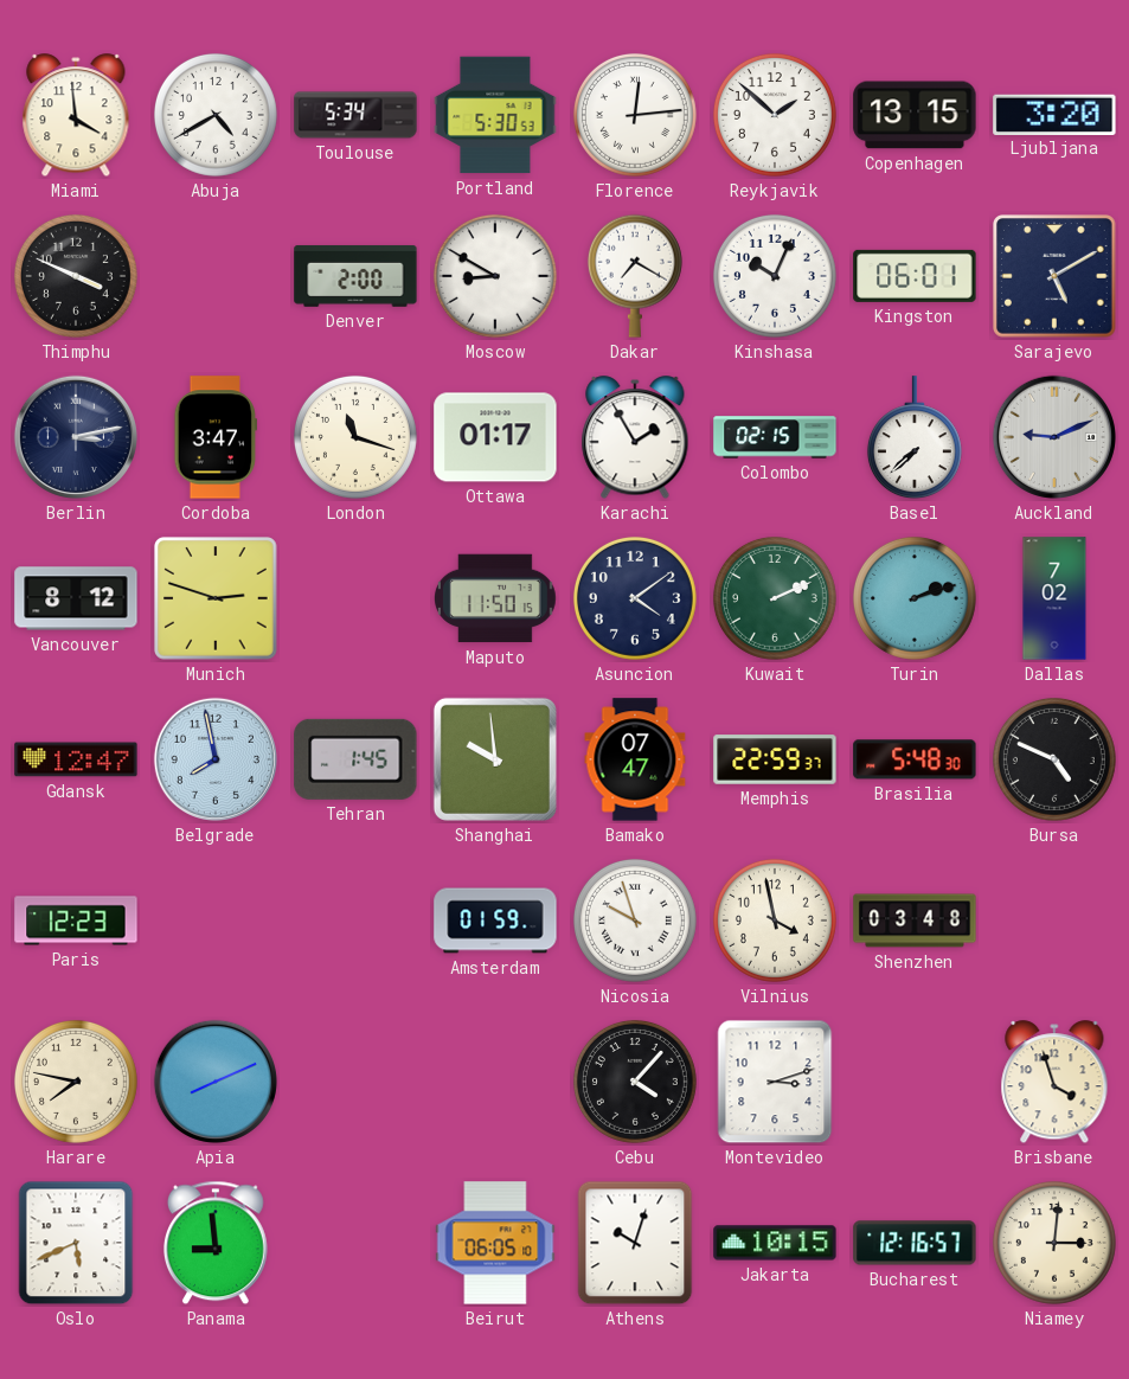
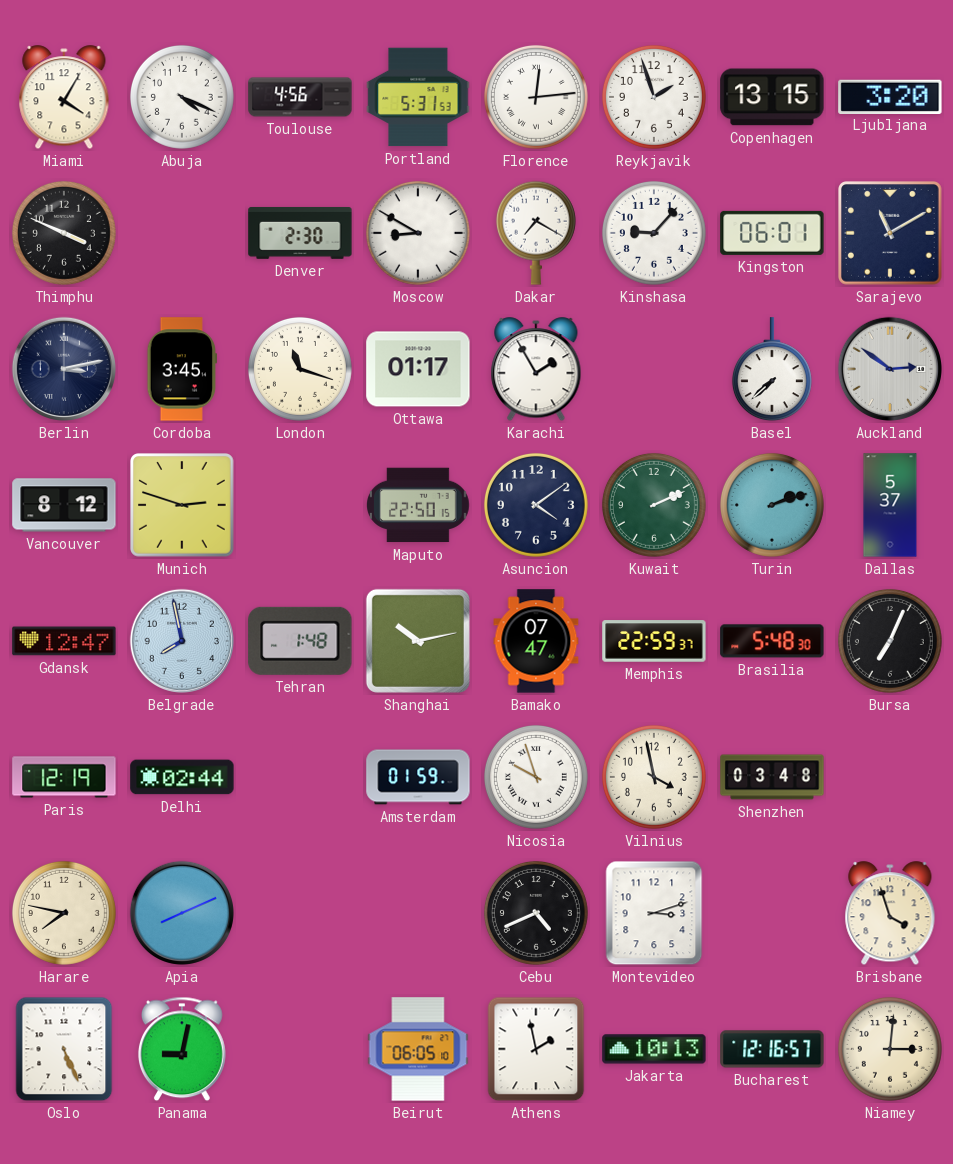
Miami: 3:59 -> 4:05
Abuja: 4:40 -> 4:19
Toulouse: 5:34 -> 4:56
Portland: 5:30 -> 5:31
Reykjavik: 1:52 -> 1:57
Denver: 2:00 -> 2:30
Kinshasa: 10:04 -> 9:07
Sarajevo: 5:10 -> 11:10
Cordoba: 3:47 -> 3:45
Colombo: 02:15 -> none
Auckland: 9:11 -> 2:51
Maputo: 11:50 -> 22:50
Dallas: 7:02 -> 5:37
Tehran: 1:45 -> 1:48
Shanghai: 9:59 -> 10:13
Bursa: 4:49 -> 7:04
Paris: 12:23 -> 12:19
Delhi: none -> 02:44
Cebu: 4:07 -> 4:41
Oslo: 5:41 -> 5:26
Panama: 8:59 -> 9:02
Athens: 10:03 -> 1:58
Jakarta: 10:15 -> 10:13
